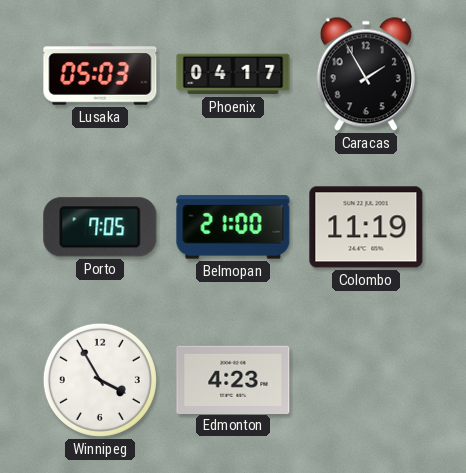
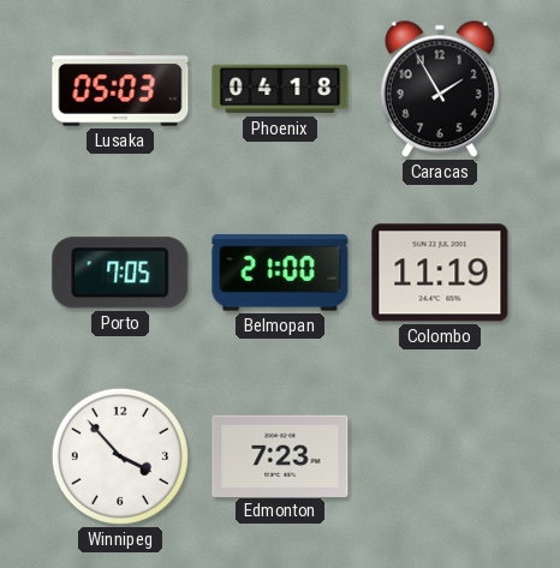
Phoenix: 04:17 -> 04:18
Winnipeg: 3:55 -> 3:53
Edmonton: 4:23 -> 7:23
